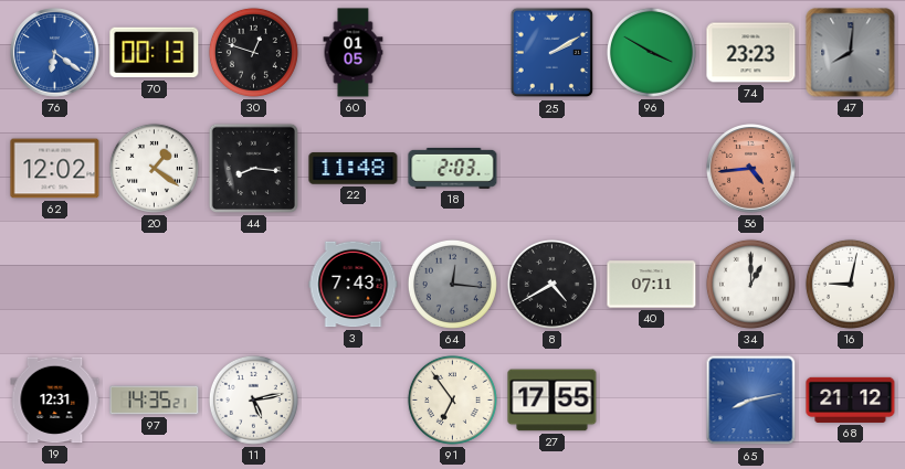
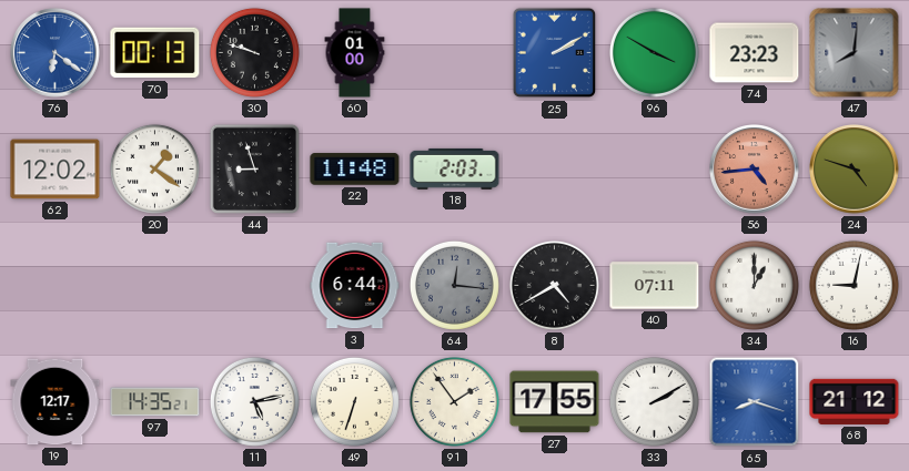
30: 12:48 -> 9:48
60: 01:05 -> 01:00
44: 8:16 -> 8:57
24: none -> 4:48
3: 7:43 -> 6:44
19: 12:31 -> 12:17
49: none -> 6:33
91: 6:54 -> 1:54
33: none -> 2:10
65: 8:13 -> 8:18
